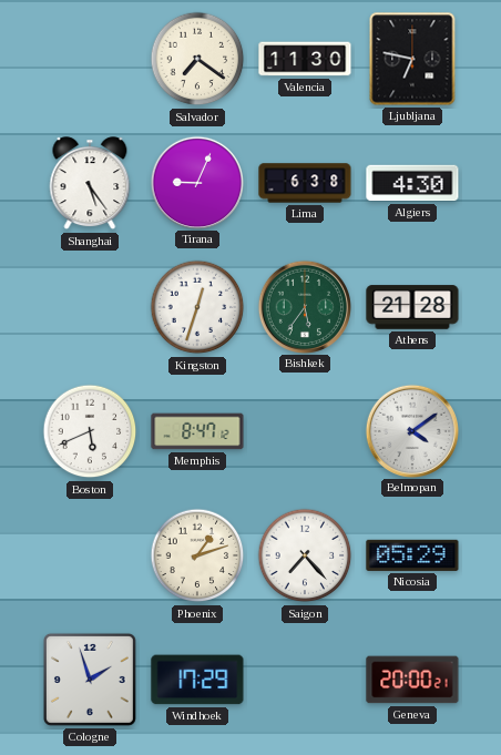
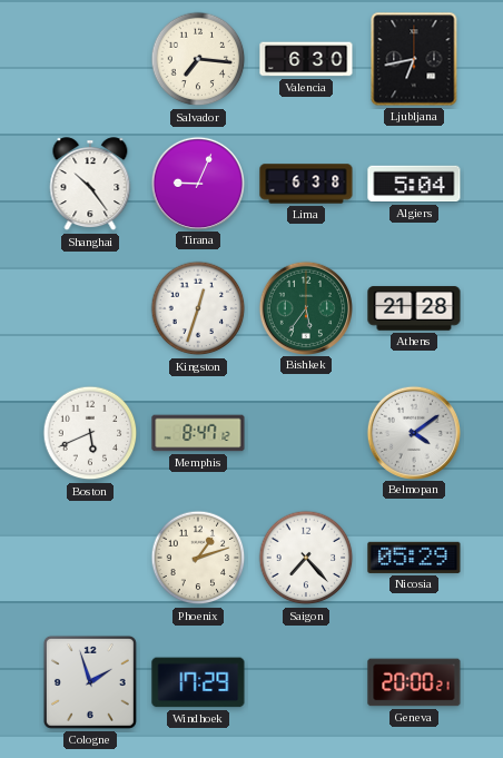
Salvador: 7:21 -> 7:16
Valencia: 11:30 -> 6:30
Ljubljana: 6:47 -> 6:43
Shanghai: 5:24 -> 10:24
Algiers: 4:30 -> 5:04
